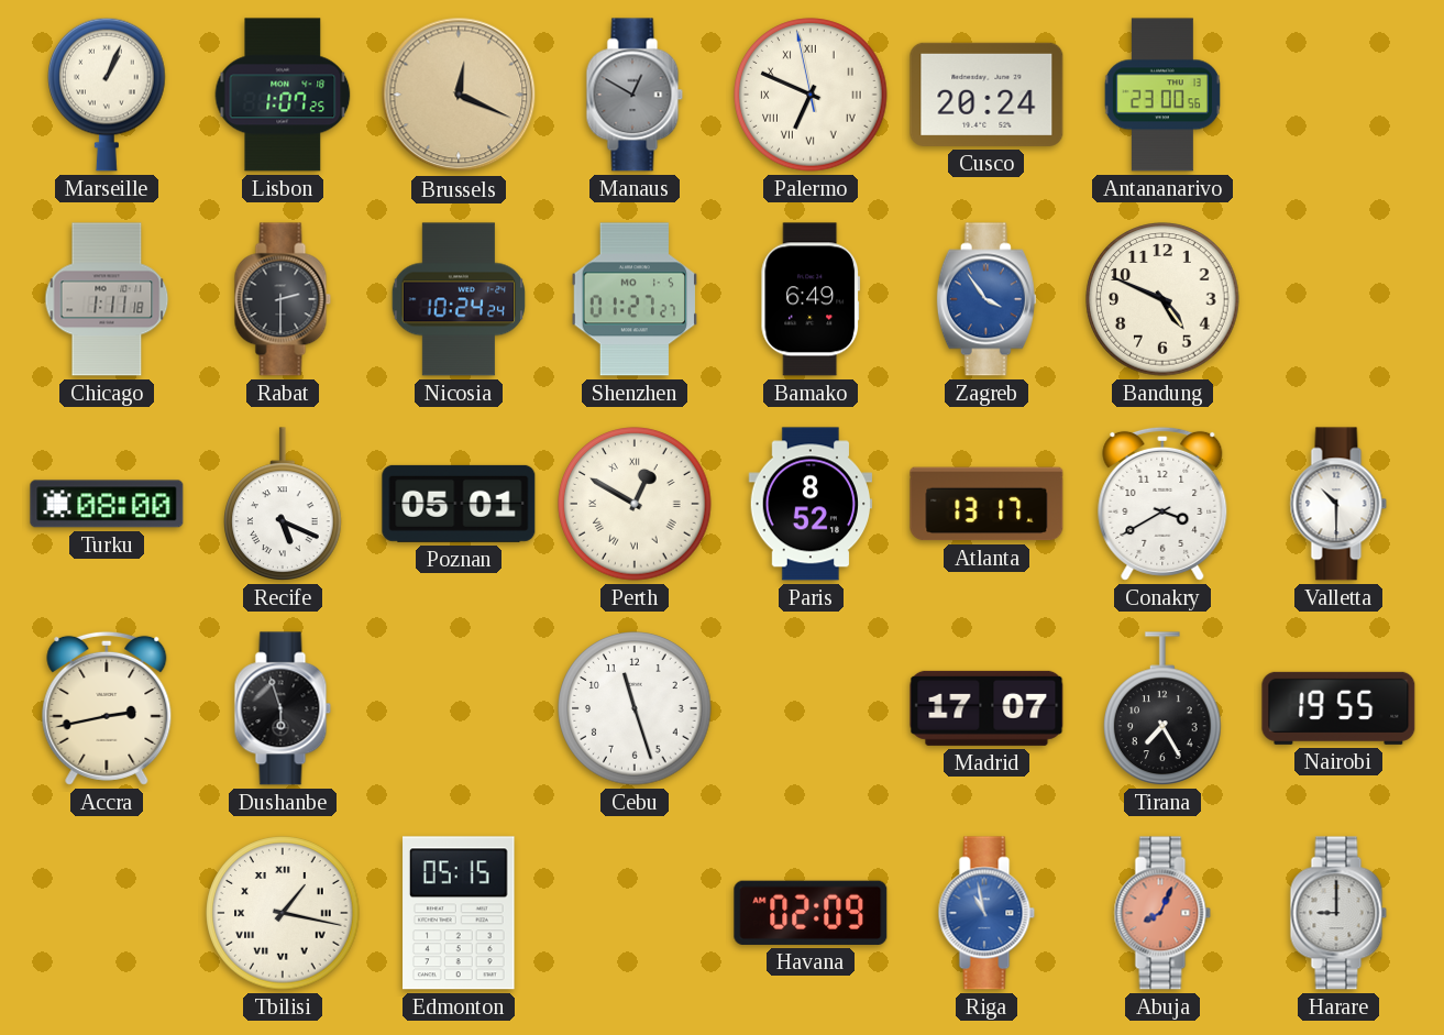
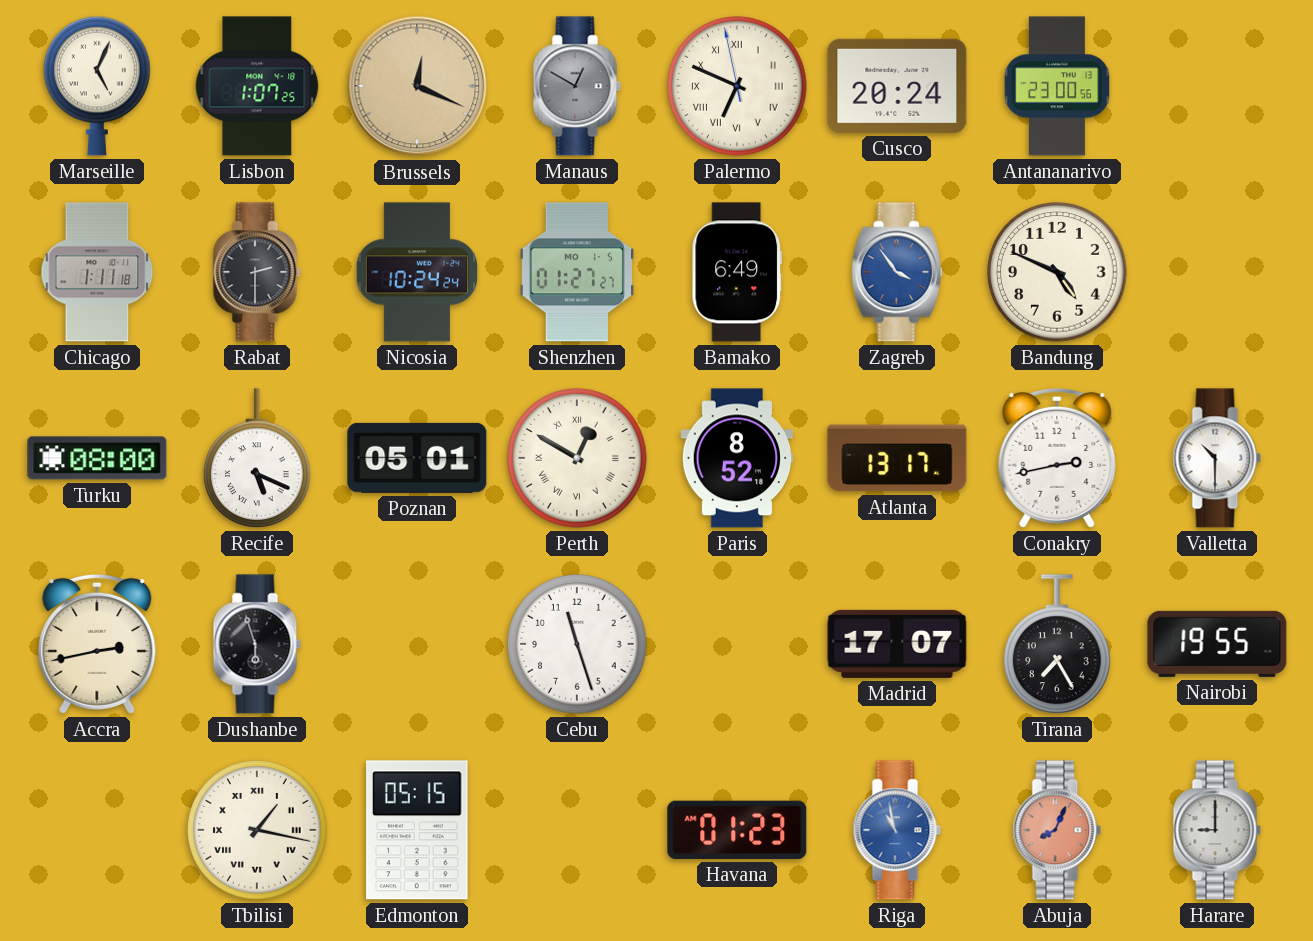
Marseille: 1:04 -> 5:04
Conakry: 3:40 -> 2:43
Havana: 02:09 -> 01:23
